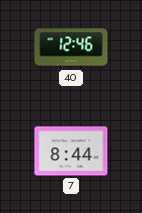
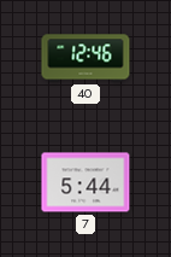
7: 8:44 -> 5:44
